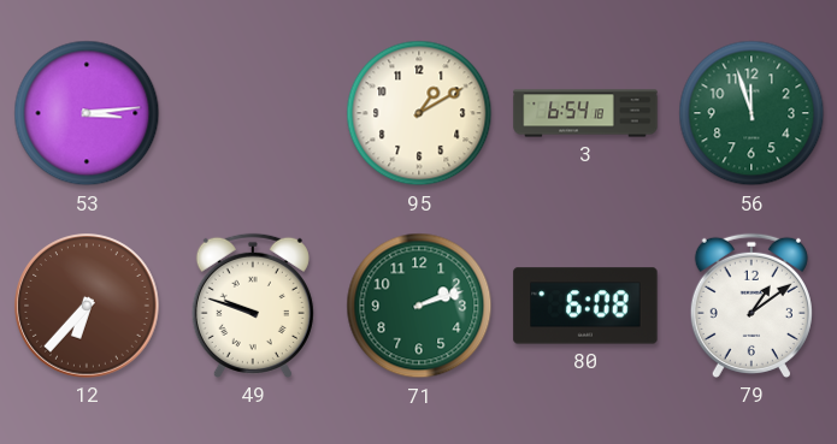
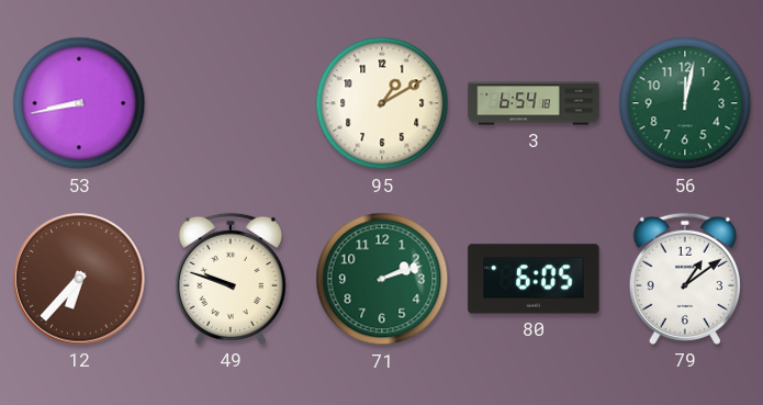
53: 3:14 -> 8:43
56: 11:57 -> 12:02
80: 6:08 -> 6:05
